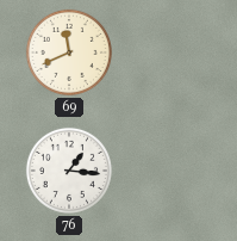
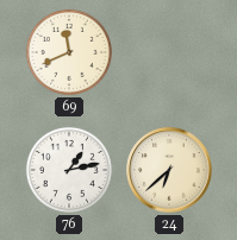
76: 1:16 -> 1:13
24: none -> 6:38
